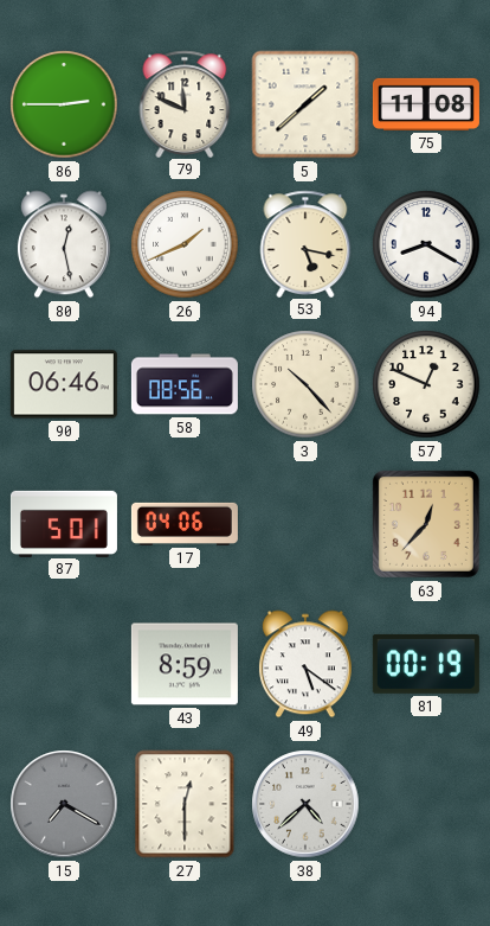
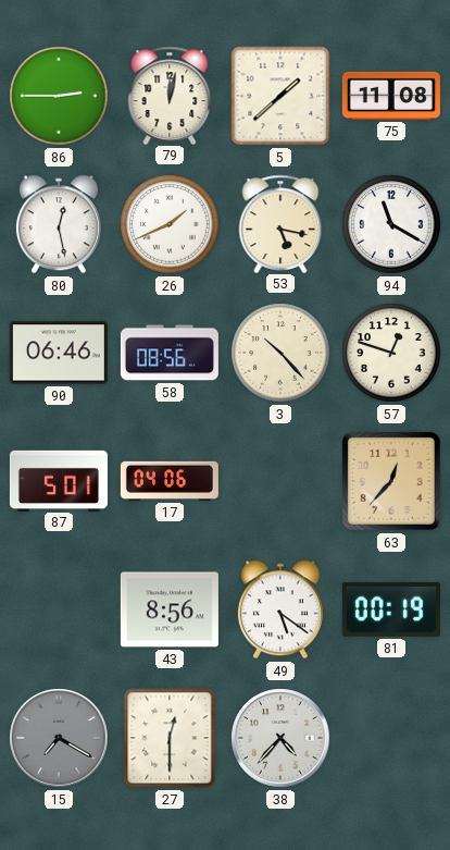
79: 11:49 -> 12:02
94: 8:20 -> 11:20
57: 12:49 -> 12:48
43: 8:59 -> 8:56
38: 4:38 -> 4:37
